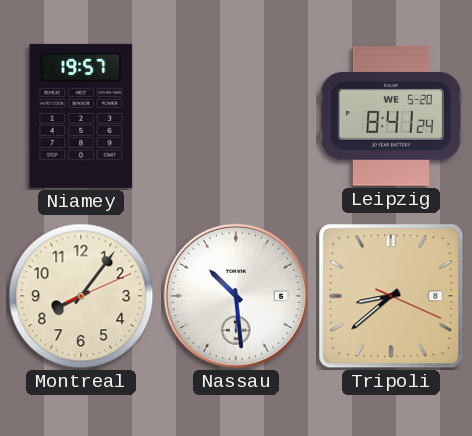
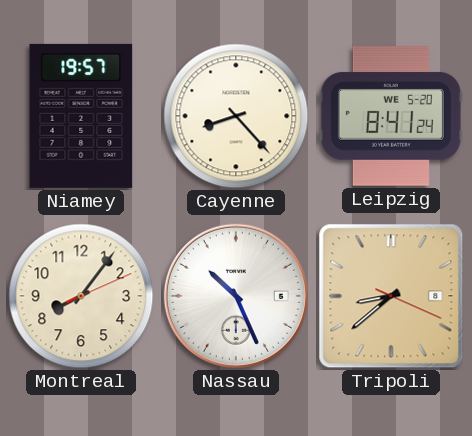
Cayenne: none -> 8:23
Nassau: 10:29 -> 10:26
